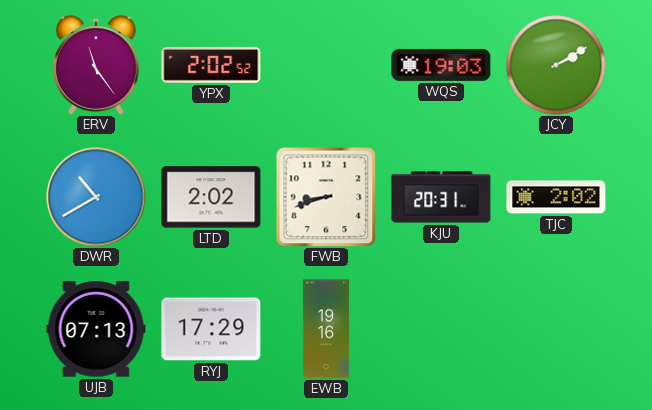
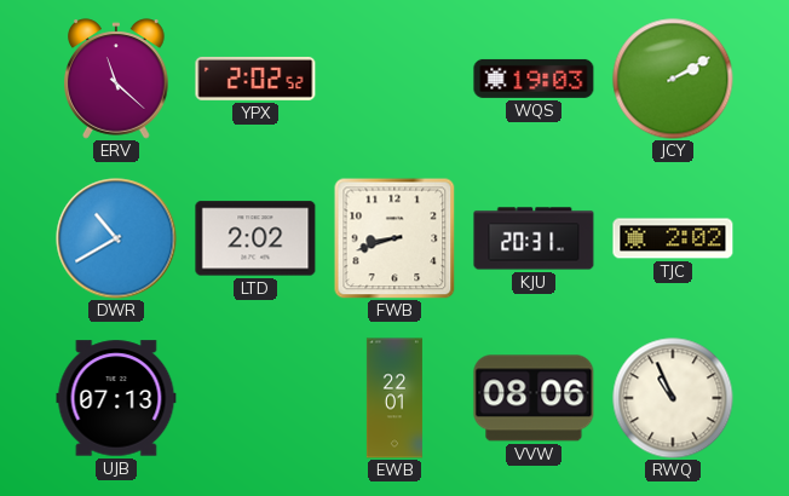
ERV: 11:24 -> 11:22
RYJ: 17:29 -> none
EWB: 19:16 -> 22:01
VVW: none -> 08:06
RWQ: none -> 10:56
